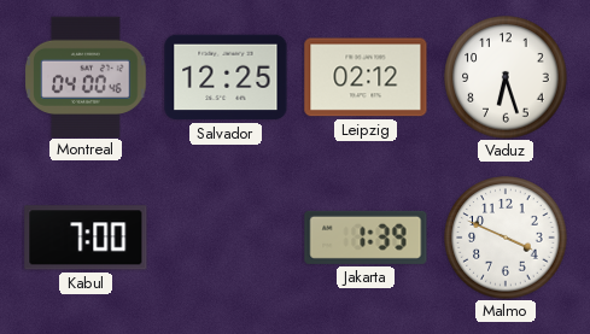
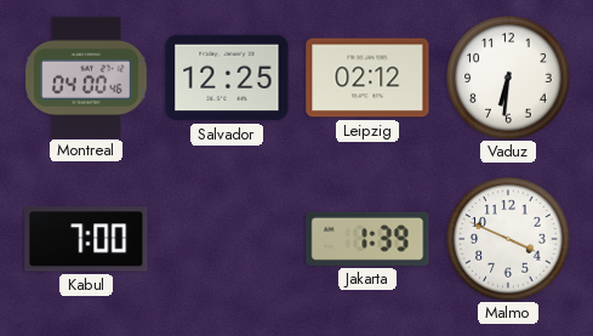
Vaduz: 6:27 -> 6:31
